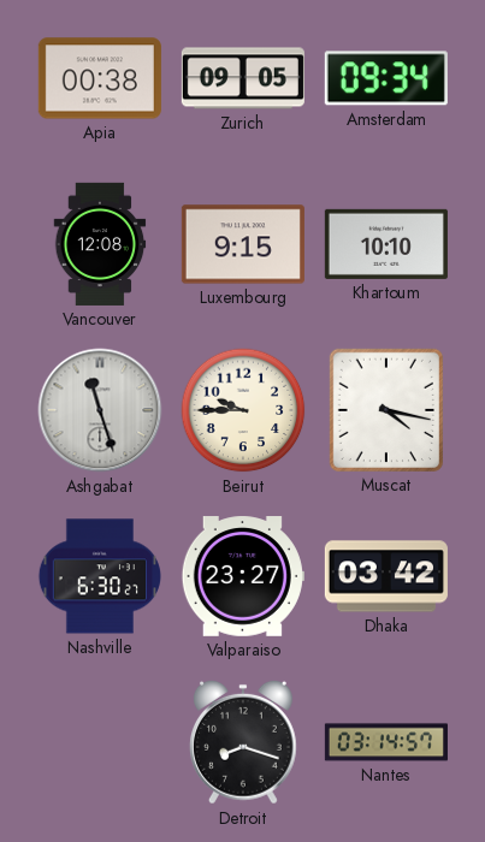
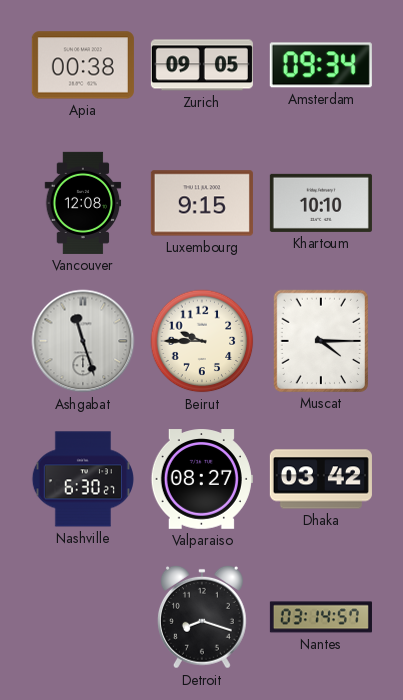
Muscat: 4:17 -> 4:15
Valparaiso: 23:27 -> 08:27
